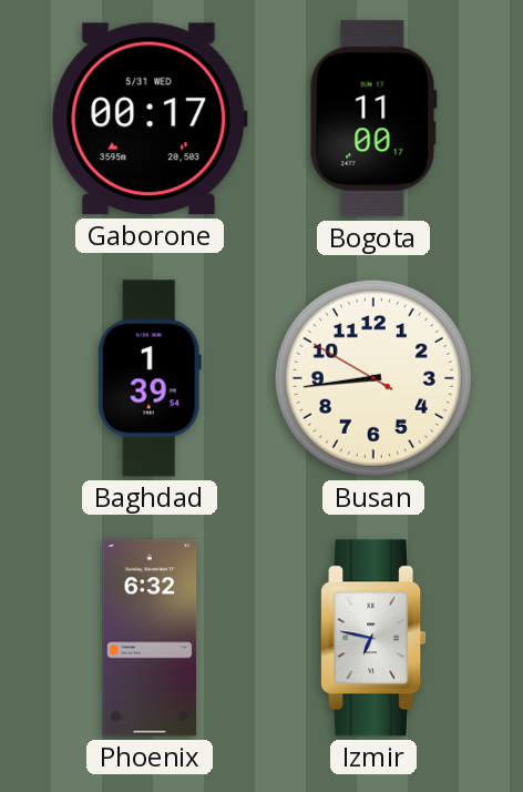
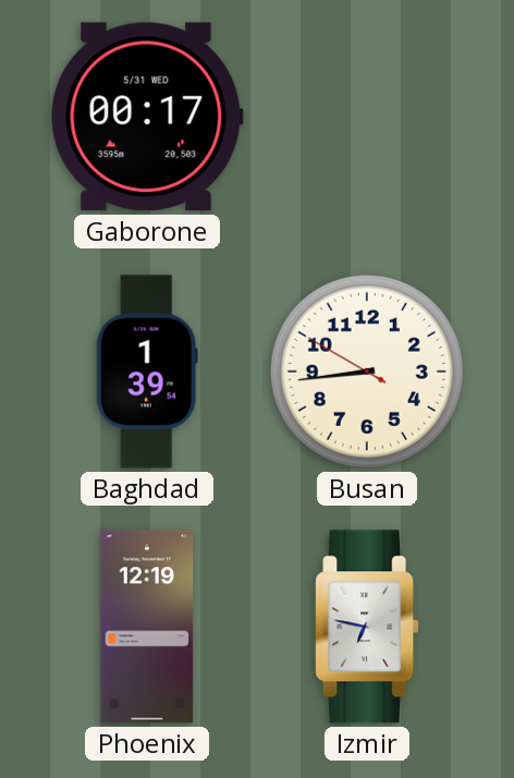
Bogota: 11:00 -> none
Phoenix: 6:32 -> 12:19
